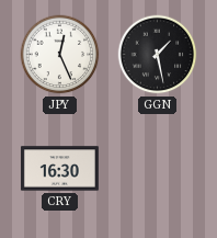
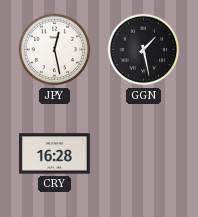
JPY: 12:26 -> 12:28
CRY: 16:30 -> 16:28
